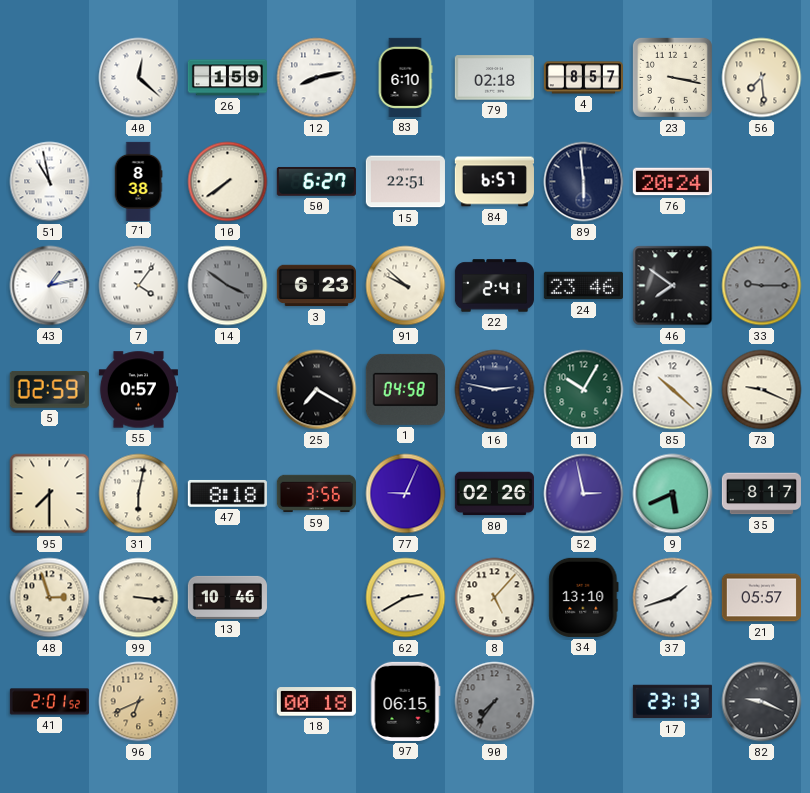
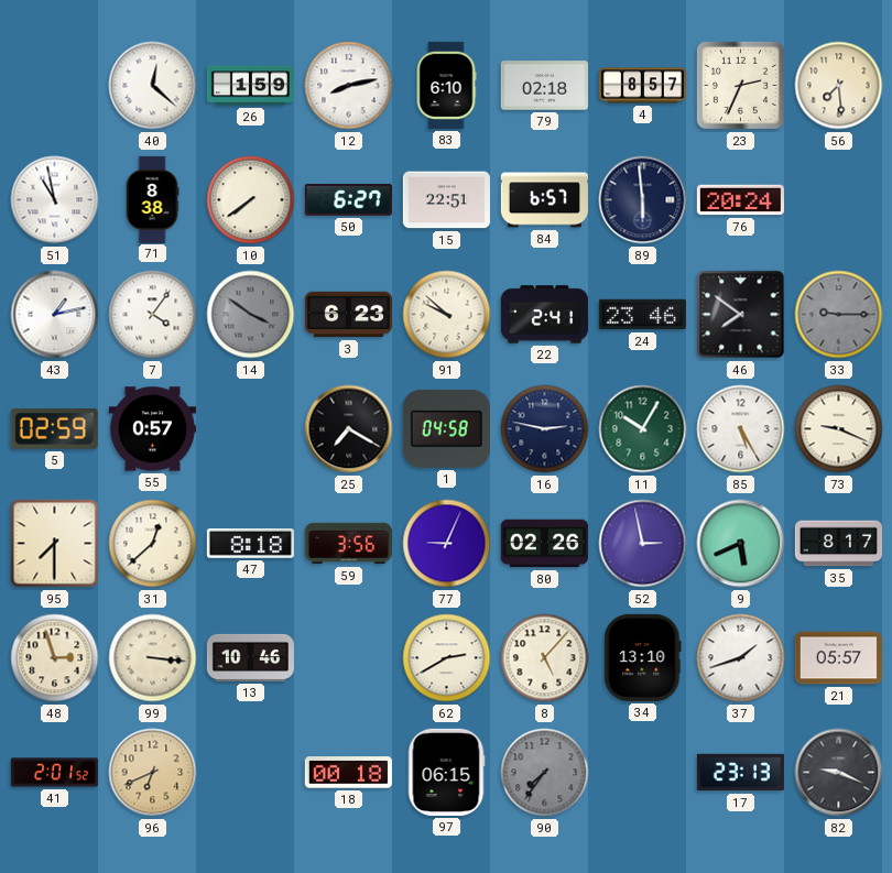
23: 3:17 -> 2:34
85: 10:22 -> 5:25
31: 6:02 -> 12:38
